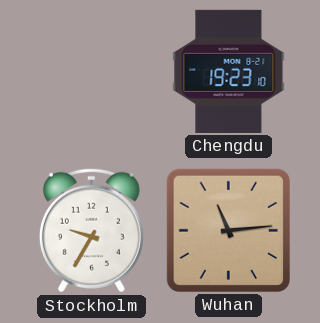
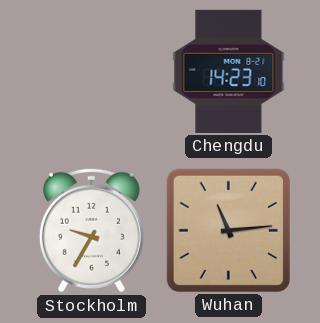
Chengdu: 19:23 -> 14:23
